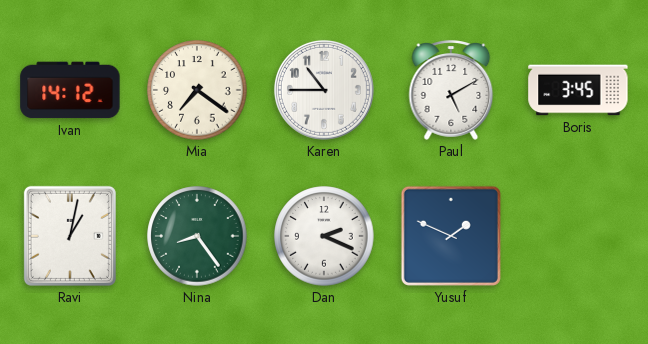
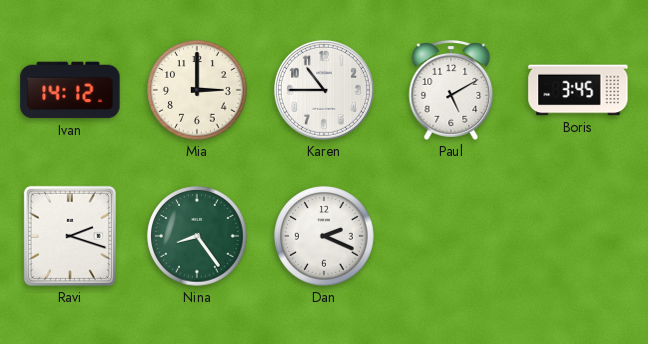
Mia: 7:21 -> 3:00
Ravi: 1:02 -> 2:18
Yusuf: 1:49 -> none
